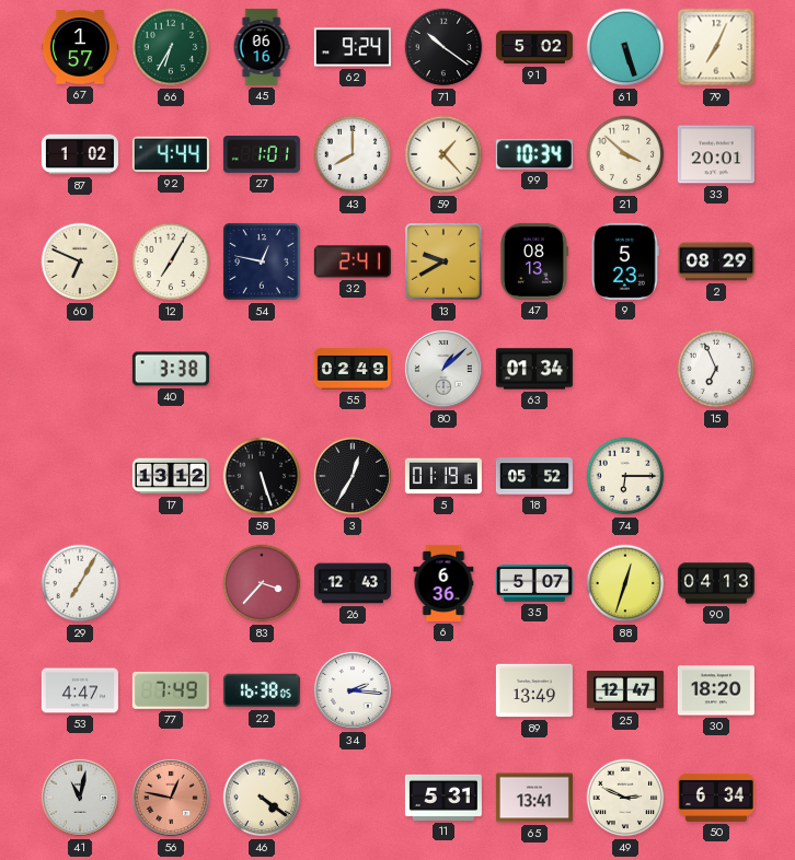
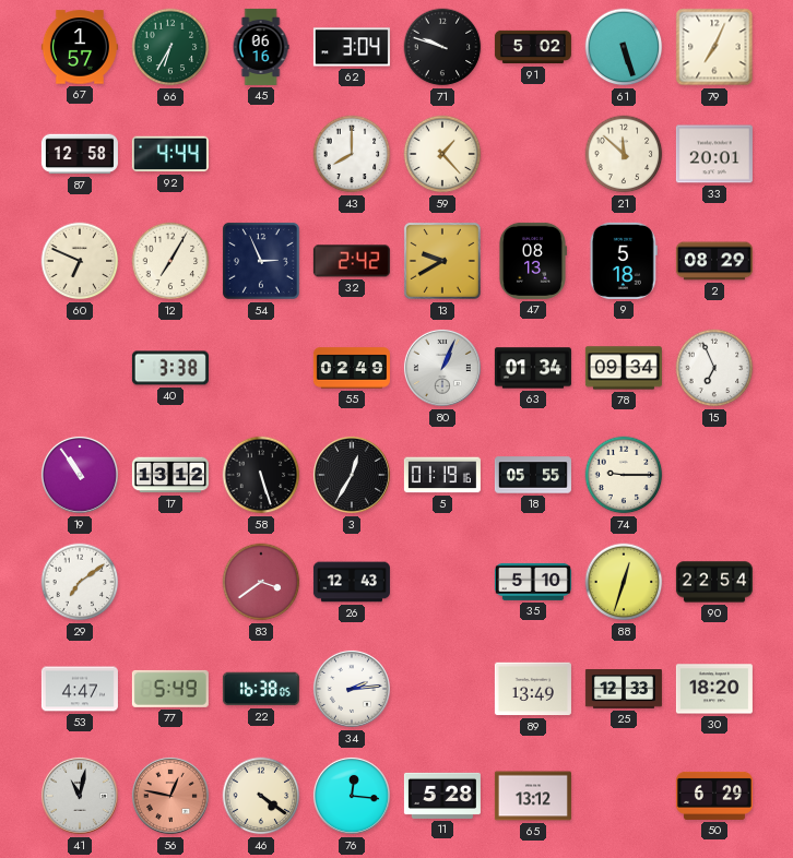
62: 9:24 -> 3:04
71: 10:21 -> 9:48
87: 1:02 -> 12:58
27: 1:01 -> none
99: 10:34 -> none
21: 3:52 -> 11:52
54: 12:47 -> 2:56
32: 2:41 -> 2:42
9: 5:23 -> 5:18
80: 1:08 -> 1:04
78: none -> 09:34
19: none -> 10:54
18: 05:52 -> 05:55
74: 6:15 -> 9:15
29: 7:05 -> 7:09
83: 3:37 -> 3:39
6: 6:36 -> none
35: 5:07 -> 5:10
90: 04:13 -> 22:54
77: 7:49 -> 5:49
34: 2:16 -> 2:14
25: 12:47 -> 12:33
76: none -> 12:16
11: 5:31 -> 5:28
65: 13:41 -> 13:12
49: 2:49 -> none
50: 6:34 -> 6:29
